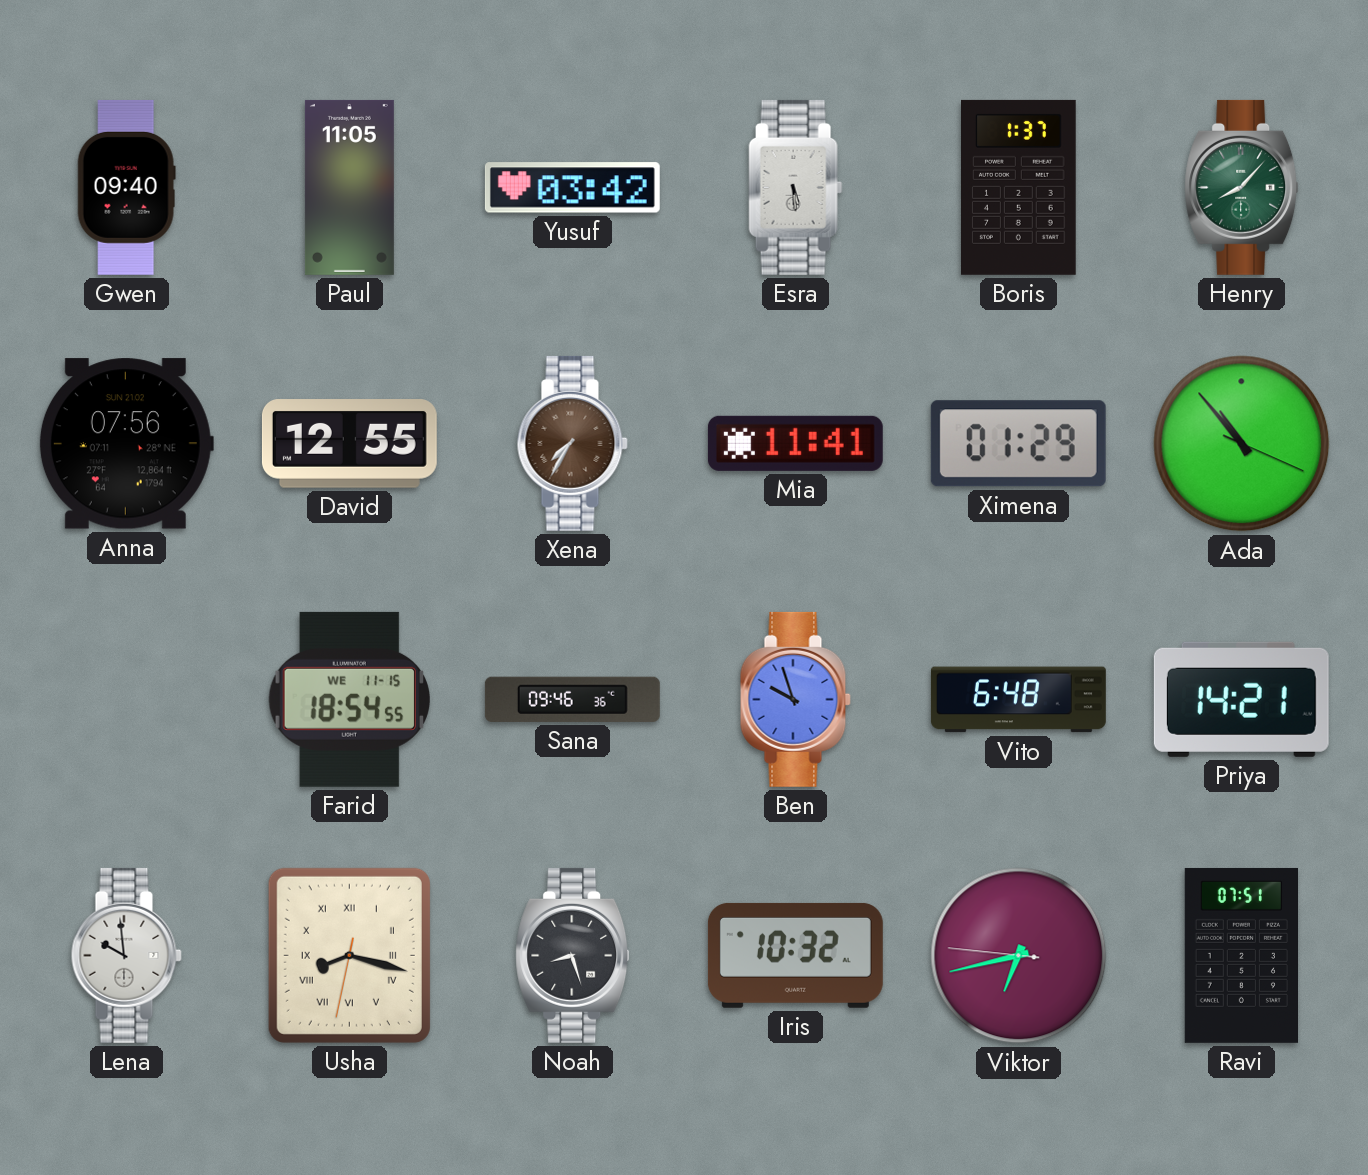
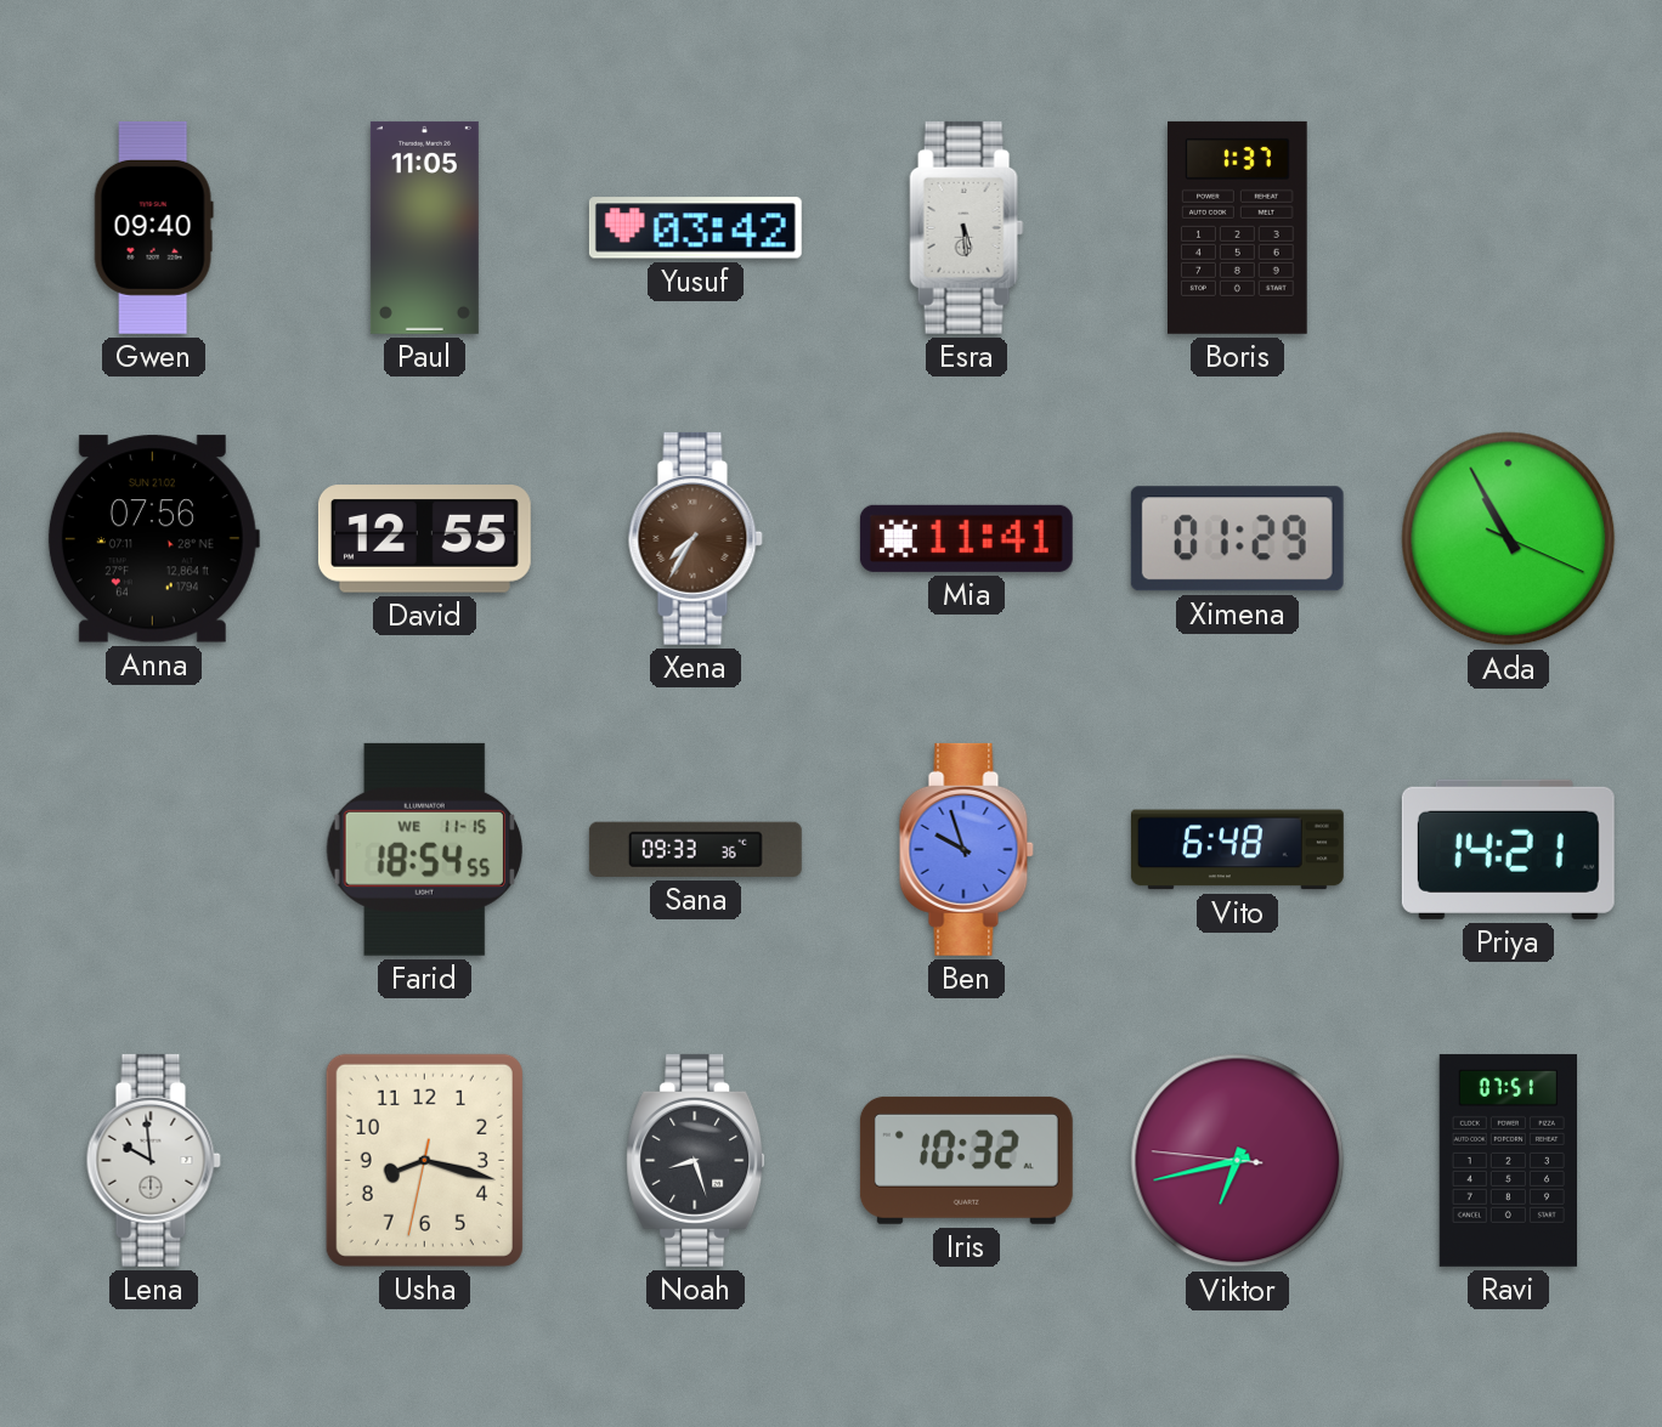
Henry: 8:07 -> none
Ada: 10:53 -> 10:55
Sana: 09:46 -> 09:33
Usha numerals: Roman -> Arabic
